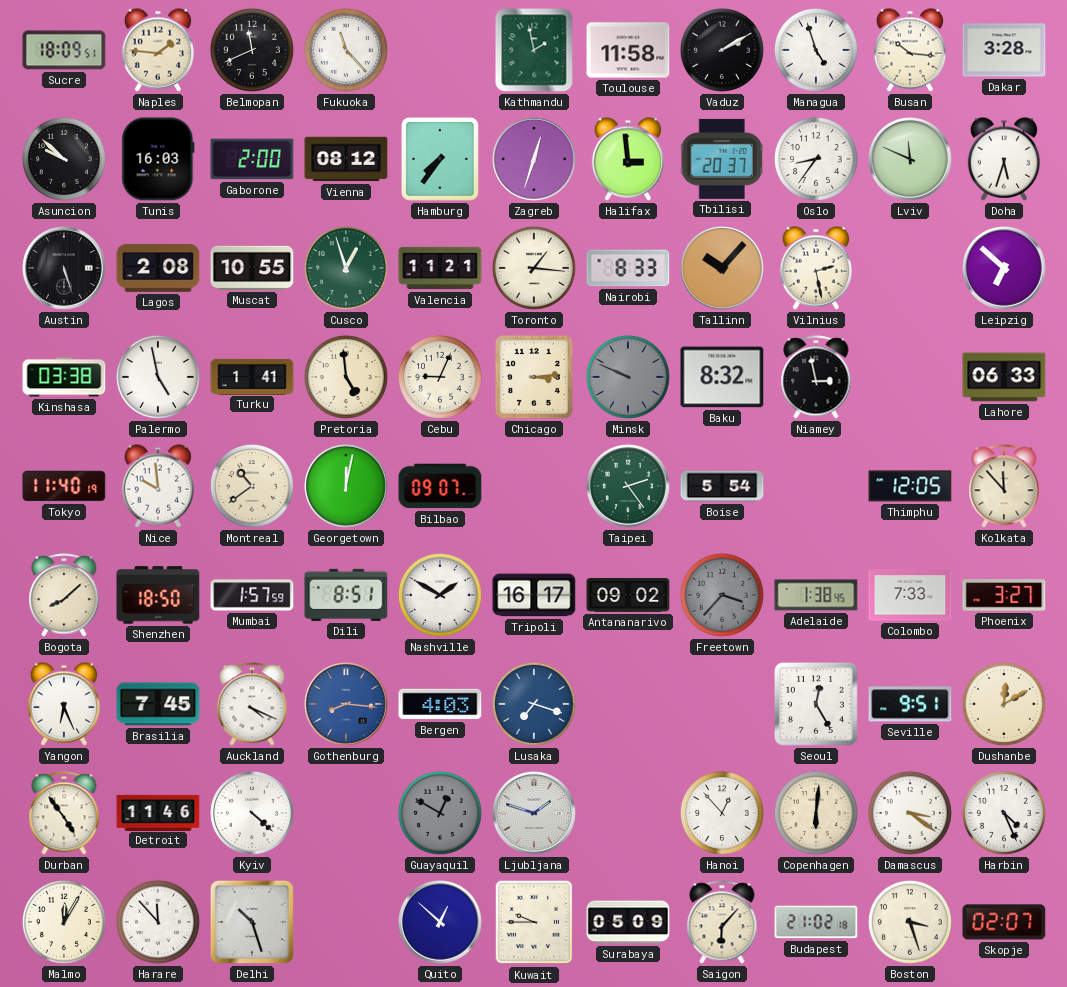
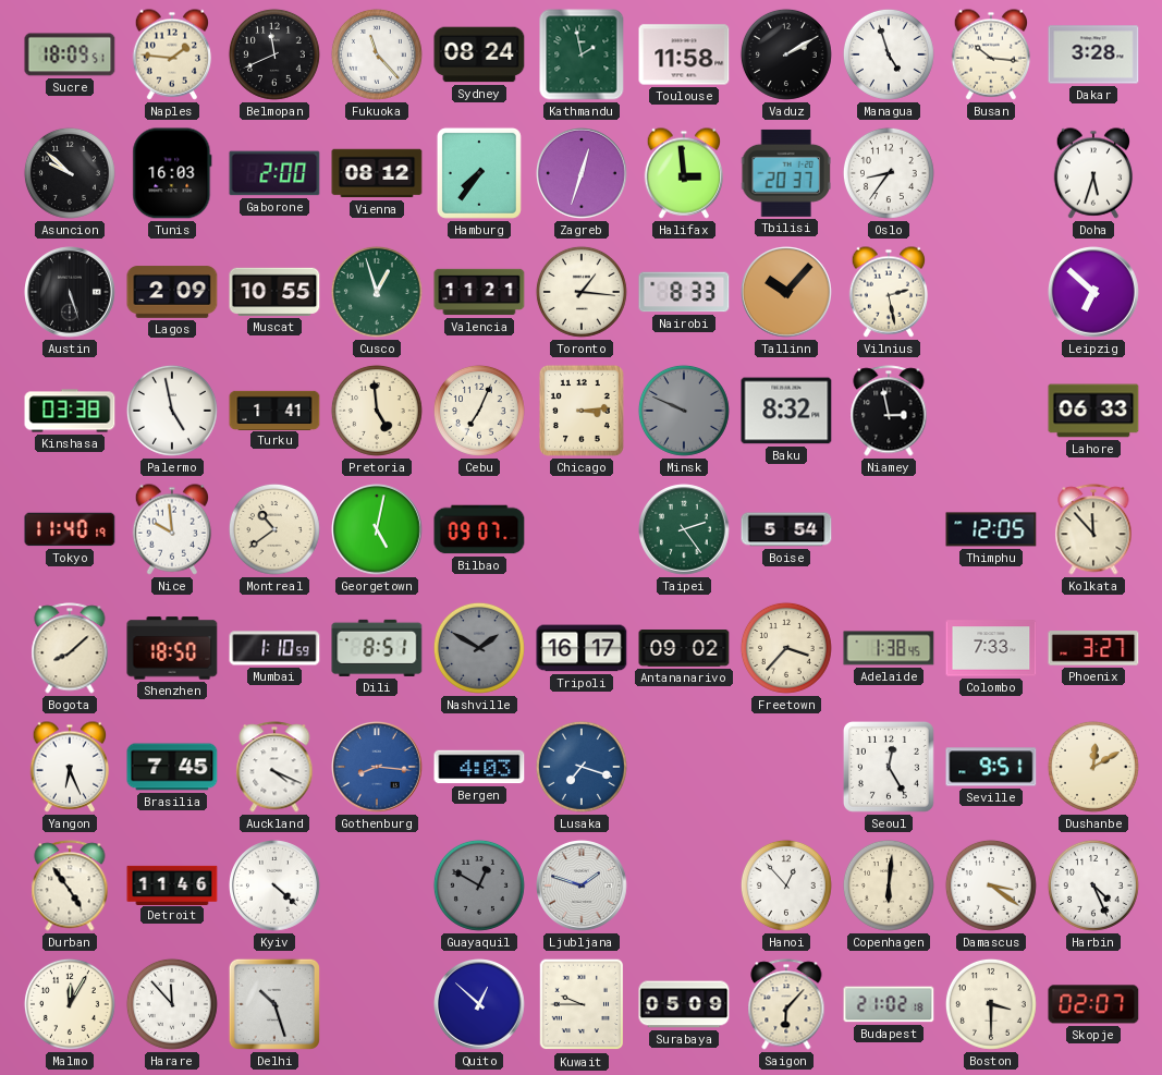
Sydney: none -> 08:24
Lviv: 11:49 -> none
Lagos: 2:08 -> 2:09
Cebu: 9:04 -> 7:04
Georgetown: 12:02 -> 5:02
Mumbai: 1:57 -> 1:10
Nashville dial: white -> grey
Freetown dial: grey -> cream
Boston: 3:27 -> 3:30
